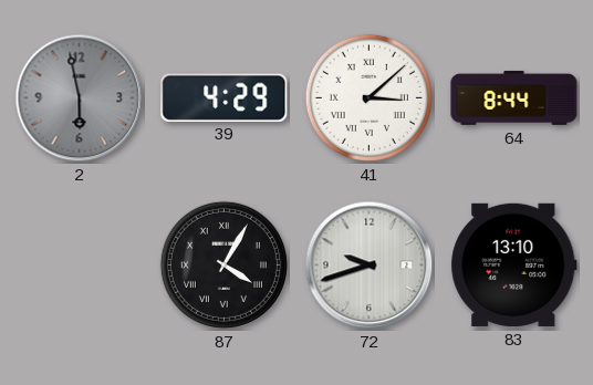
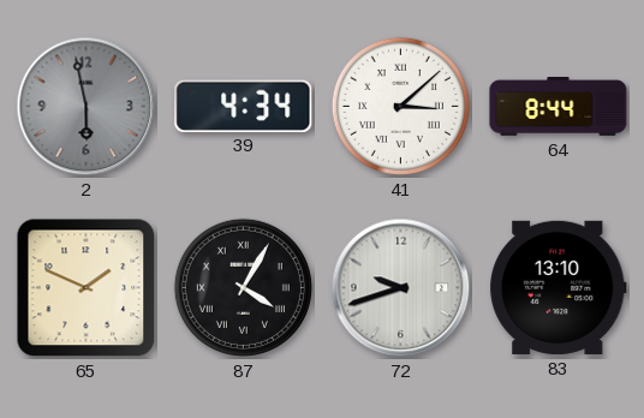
39: 4:29 -> 4:34
65: none -> 1:49
